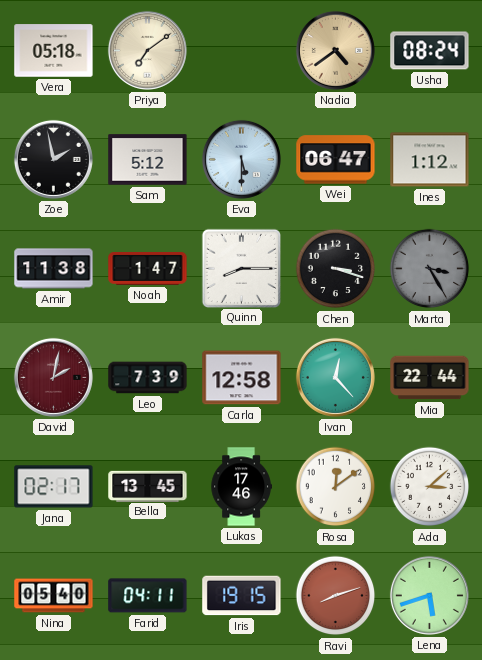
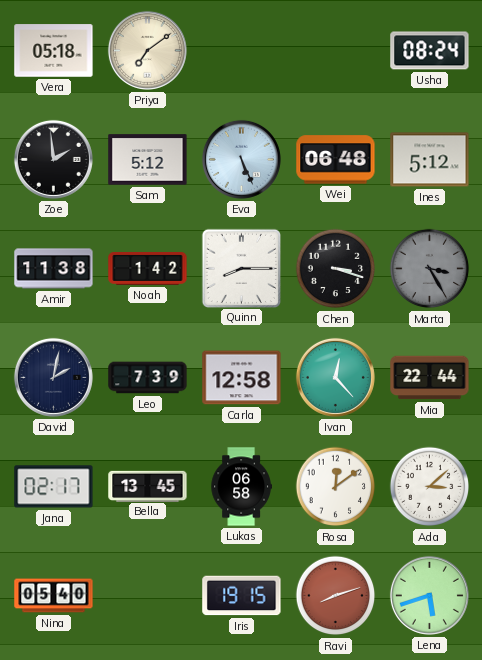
Nadia: 4:39 -> none
Zoe: 1:58 -> 1:59
Eva: 5:30 -> 5:26
Wei: 06:47 -> 06:48
Ines: 1:12 -> 5:12
Noah: 1:47 -> 1:42
David dial: burgundy -> navy
Lukas: 17:46 -> 06:58
Farid: 04:11 -> none
